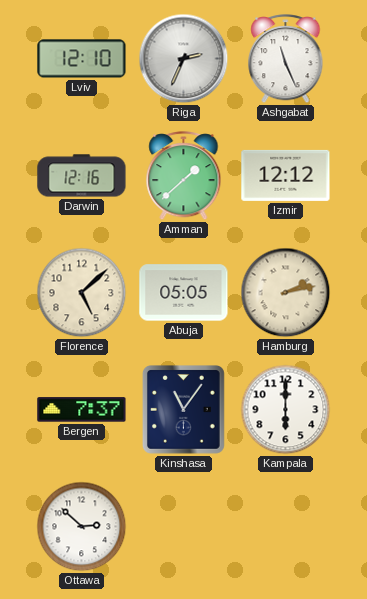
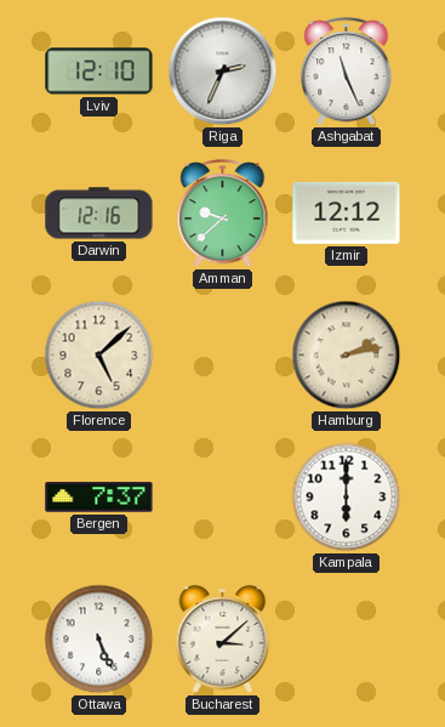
Amman: 1:38 -> 9:38
Abuja: 05:05 -> none
Kinshasa: 11:06 -> none
Ottawa: 2:52 -> 5:26
Bucharest: none -> 3:08
